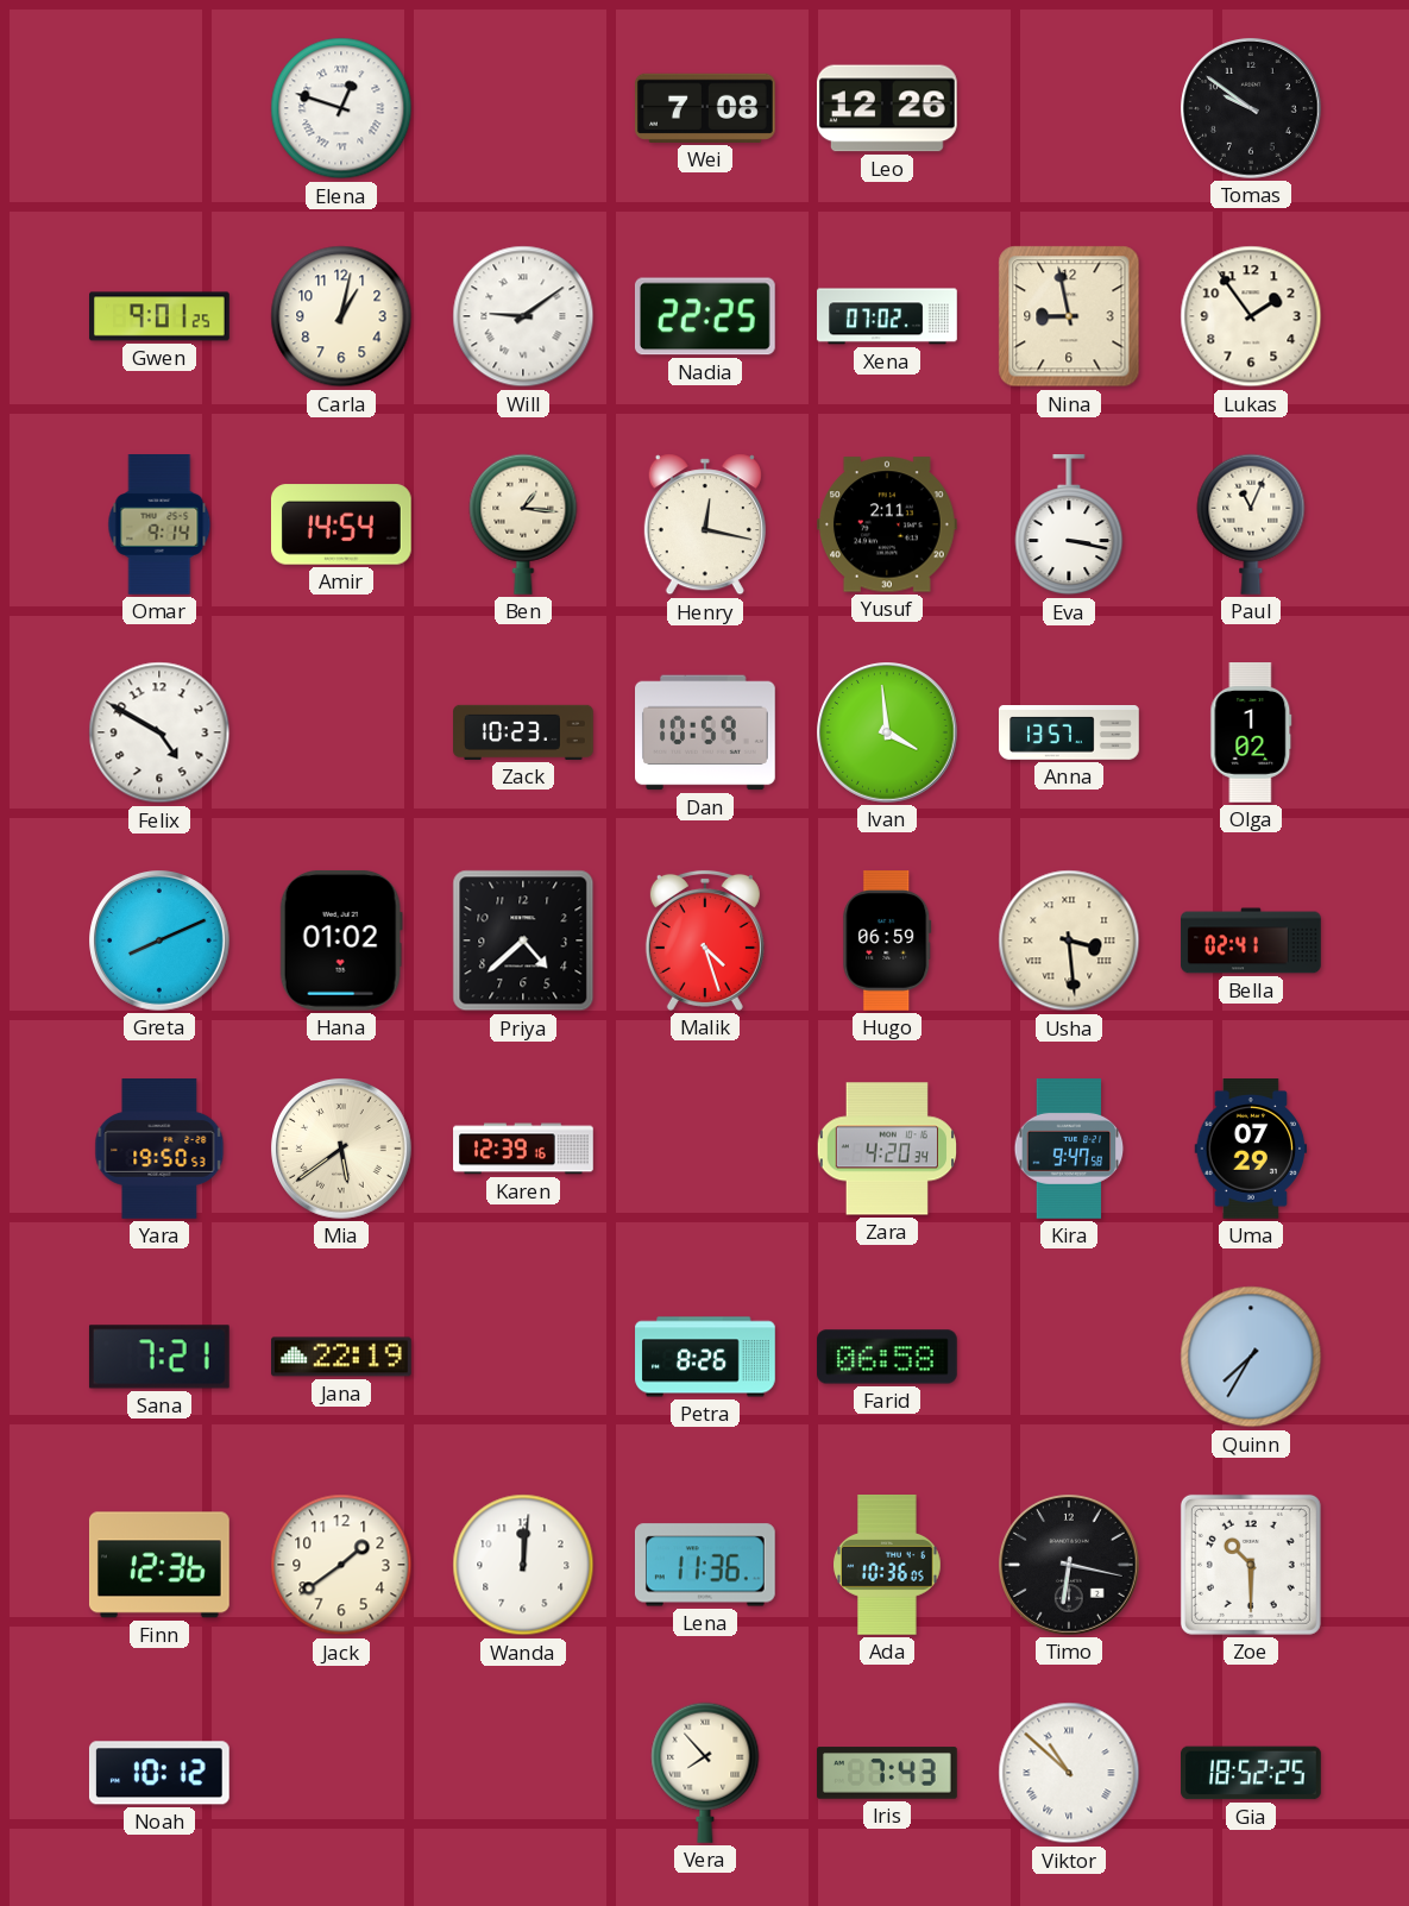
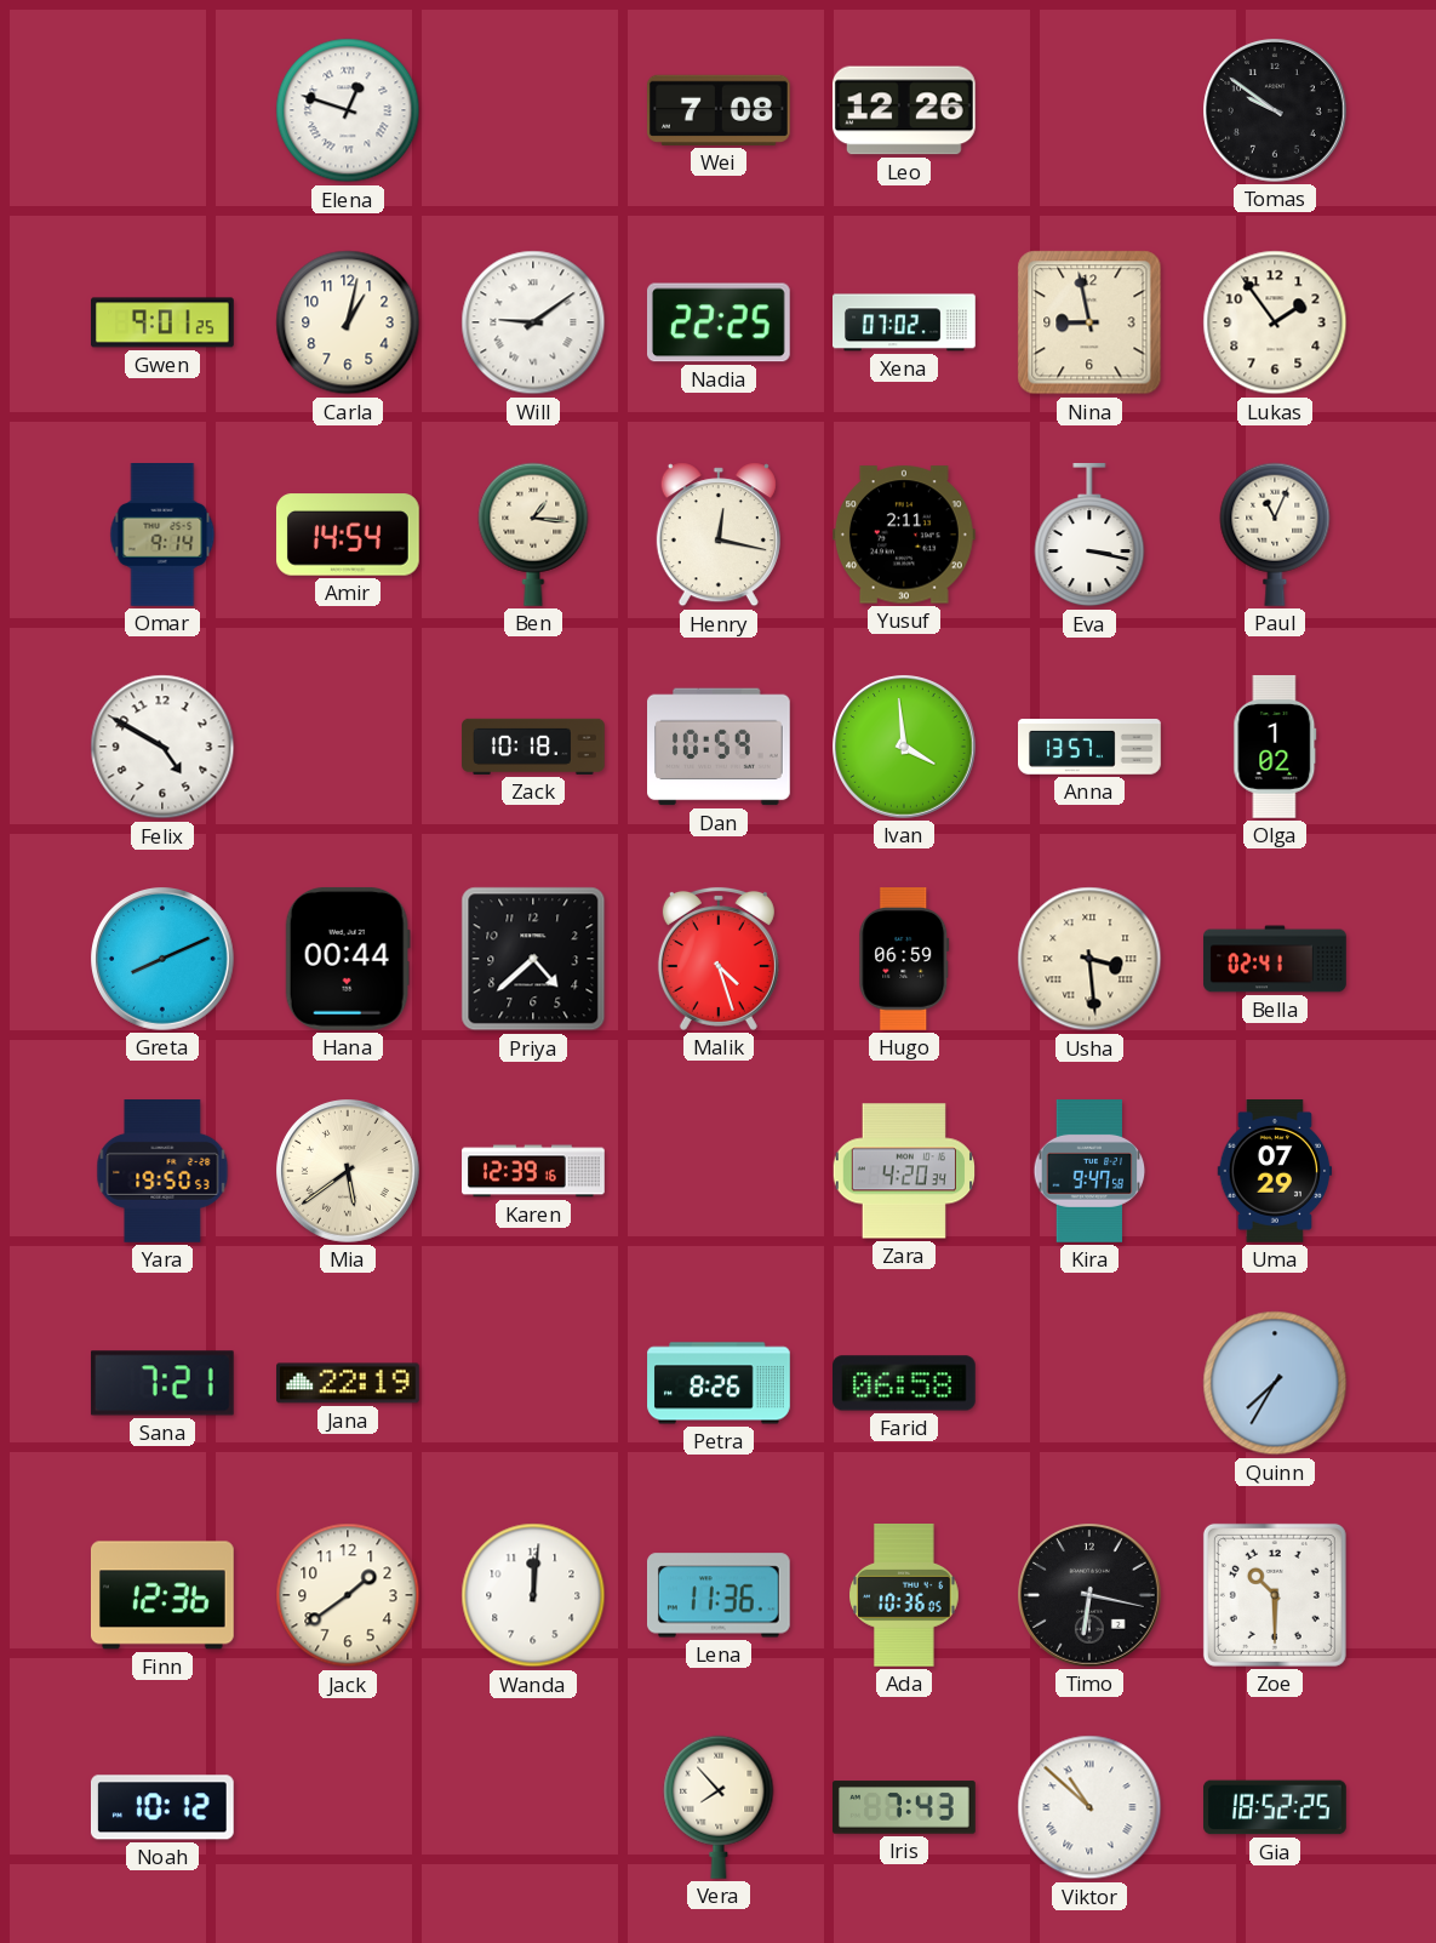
Zack: 10:23 -> 10:18
Hana: 01:02 -> 00:44
